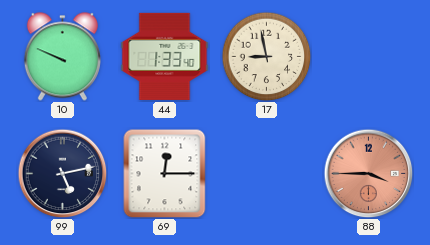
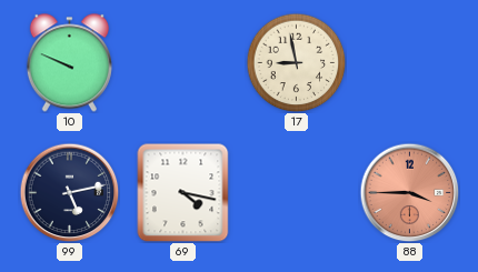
44: 1:33 -> none
69: 12:15 -> 4:17
